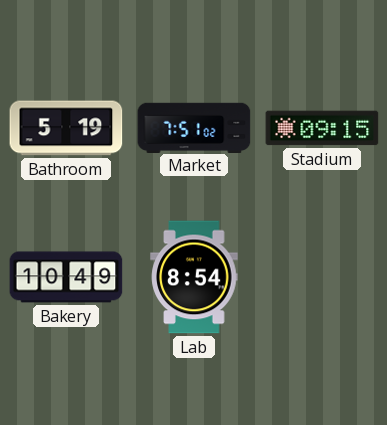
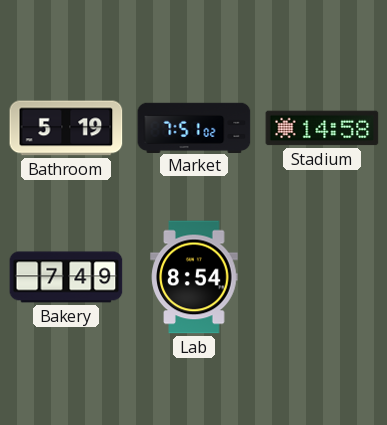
Stadium: 09:15 -> 14:58
Bakery: 10:49 -> 7:49
